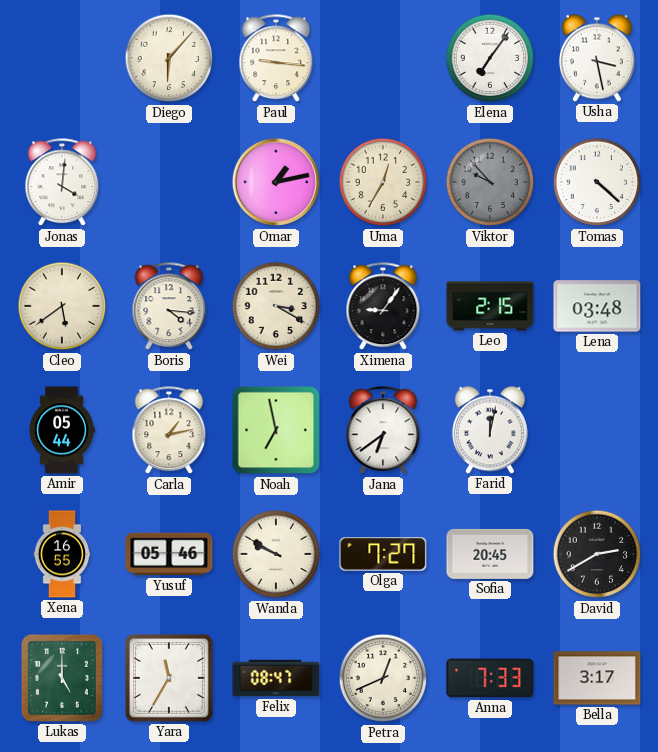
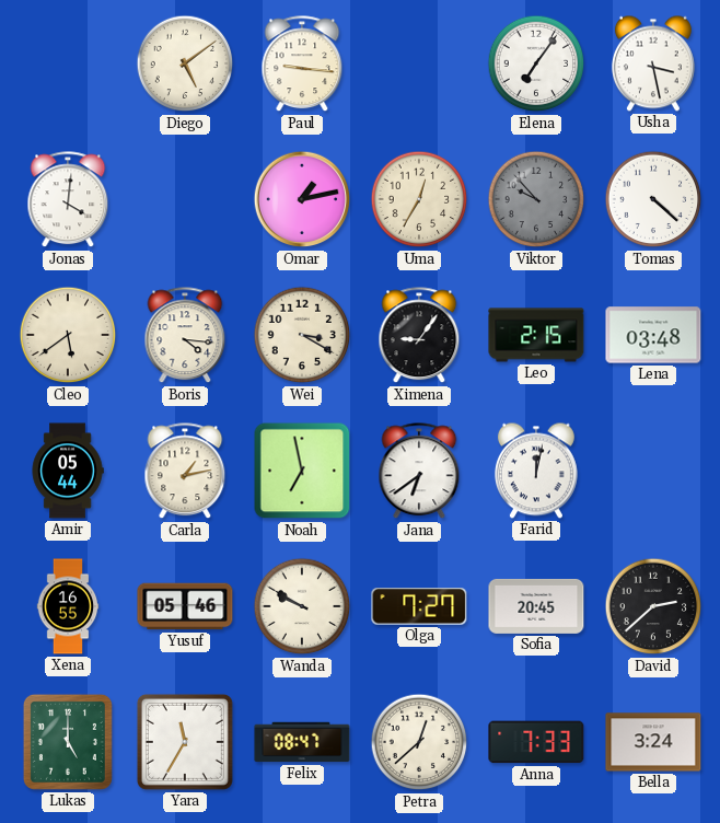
Diego: 6:07 -> 5:09
David: 2:40 -> 2:38
Petra: 12:41 -> 12:38
Bella: 3:17 -> 3:24
